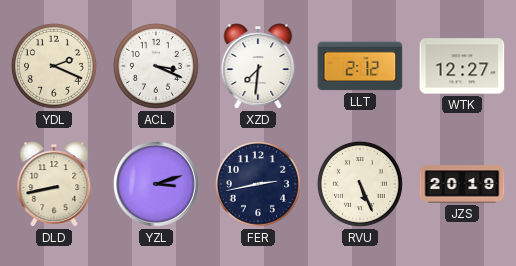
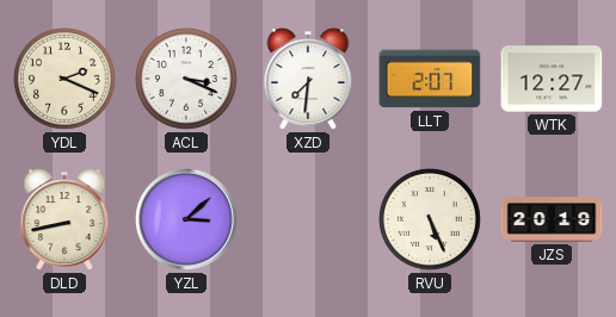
LLT: 2:12 -> 2:07
YZL: 3:12 -> 3:08
FER: 2:43 -> none
